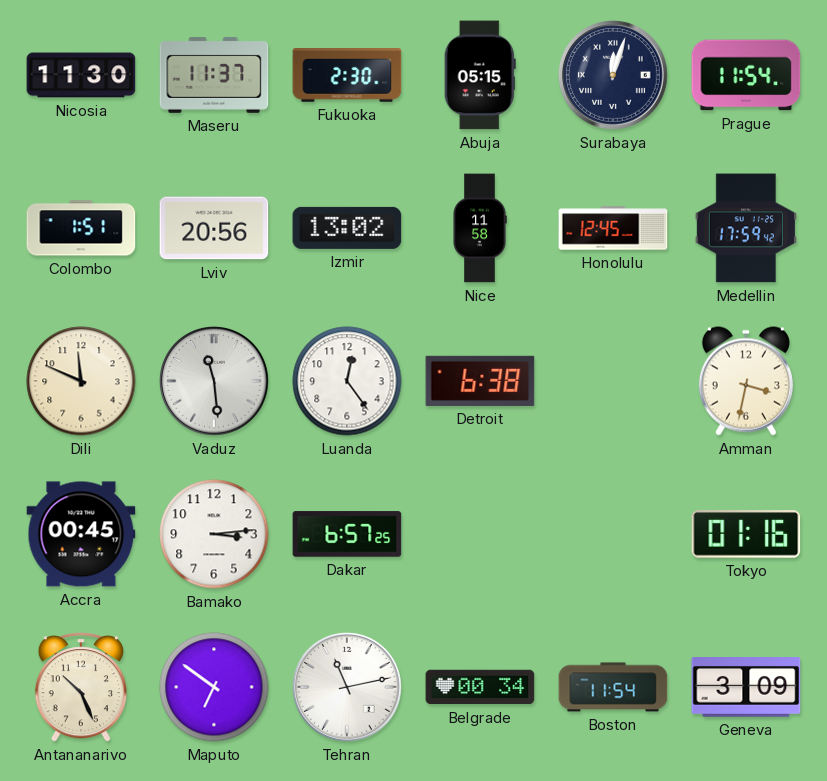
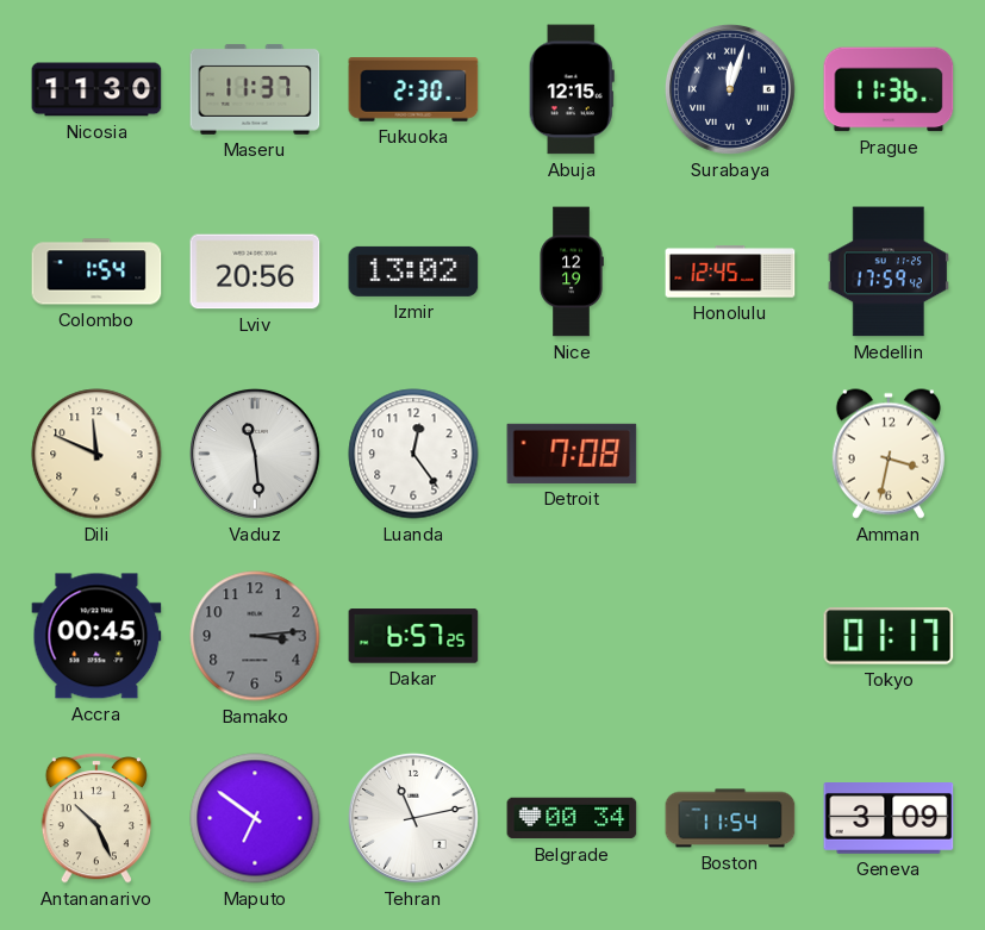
Abuja: 05:15 -> 12:15
Prague: 11:54 -> 11:36
Colombo: 1:51 -> 1:54
Nice: 11:58 -> 12:19
Detroit: 6:38 -> 7:08
Bamako dial: white -> grey
Tokyo: 01:16 -> 01:17
